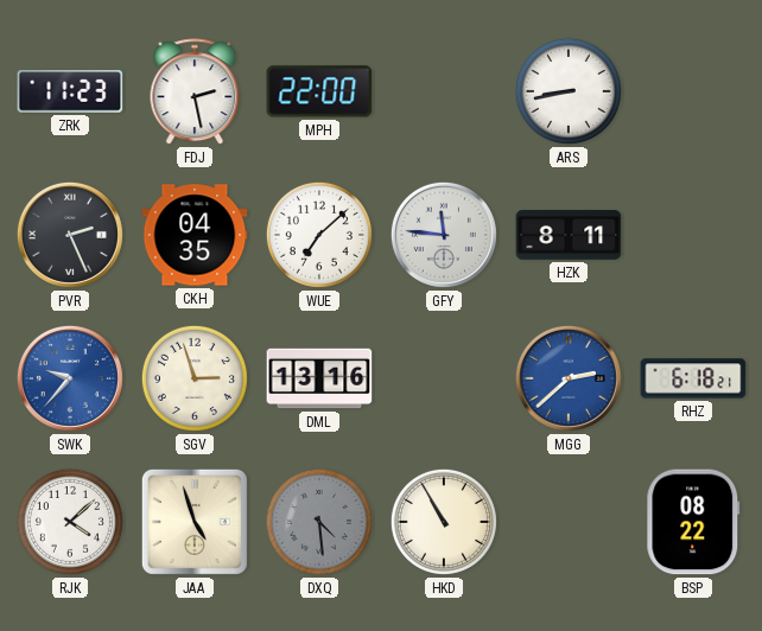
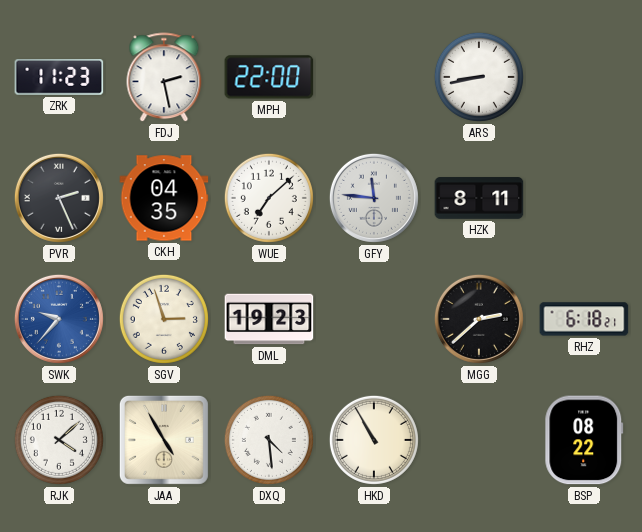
DML: 13:16 -> 19:23
MGG dial: blue -> black
JAA: 4:57 -> 4:55
DXQ dial: grey -> white
